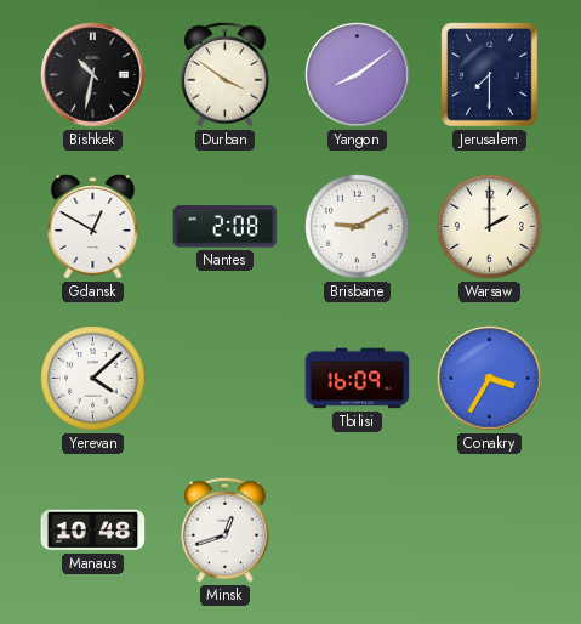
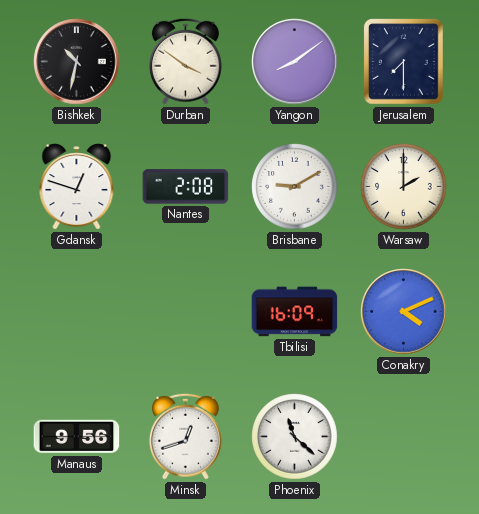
Gdansk: 12:50 -> 12:48
Yerevan: 4:08 -> none
Conakry: 3:35 -> 4:11
Manaus: 10:48 -> 9:56
Phoenix: none -> 11:22
